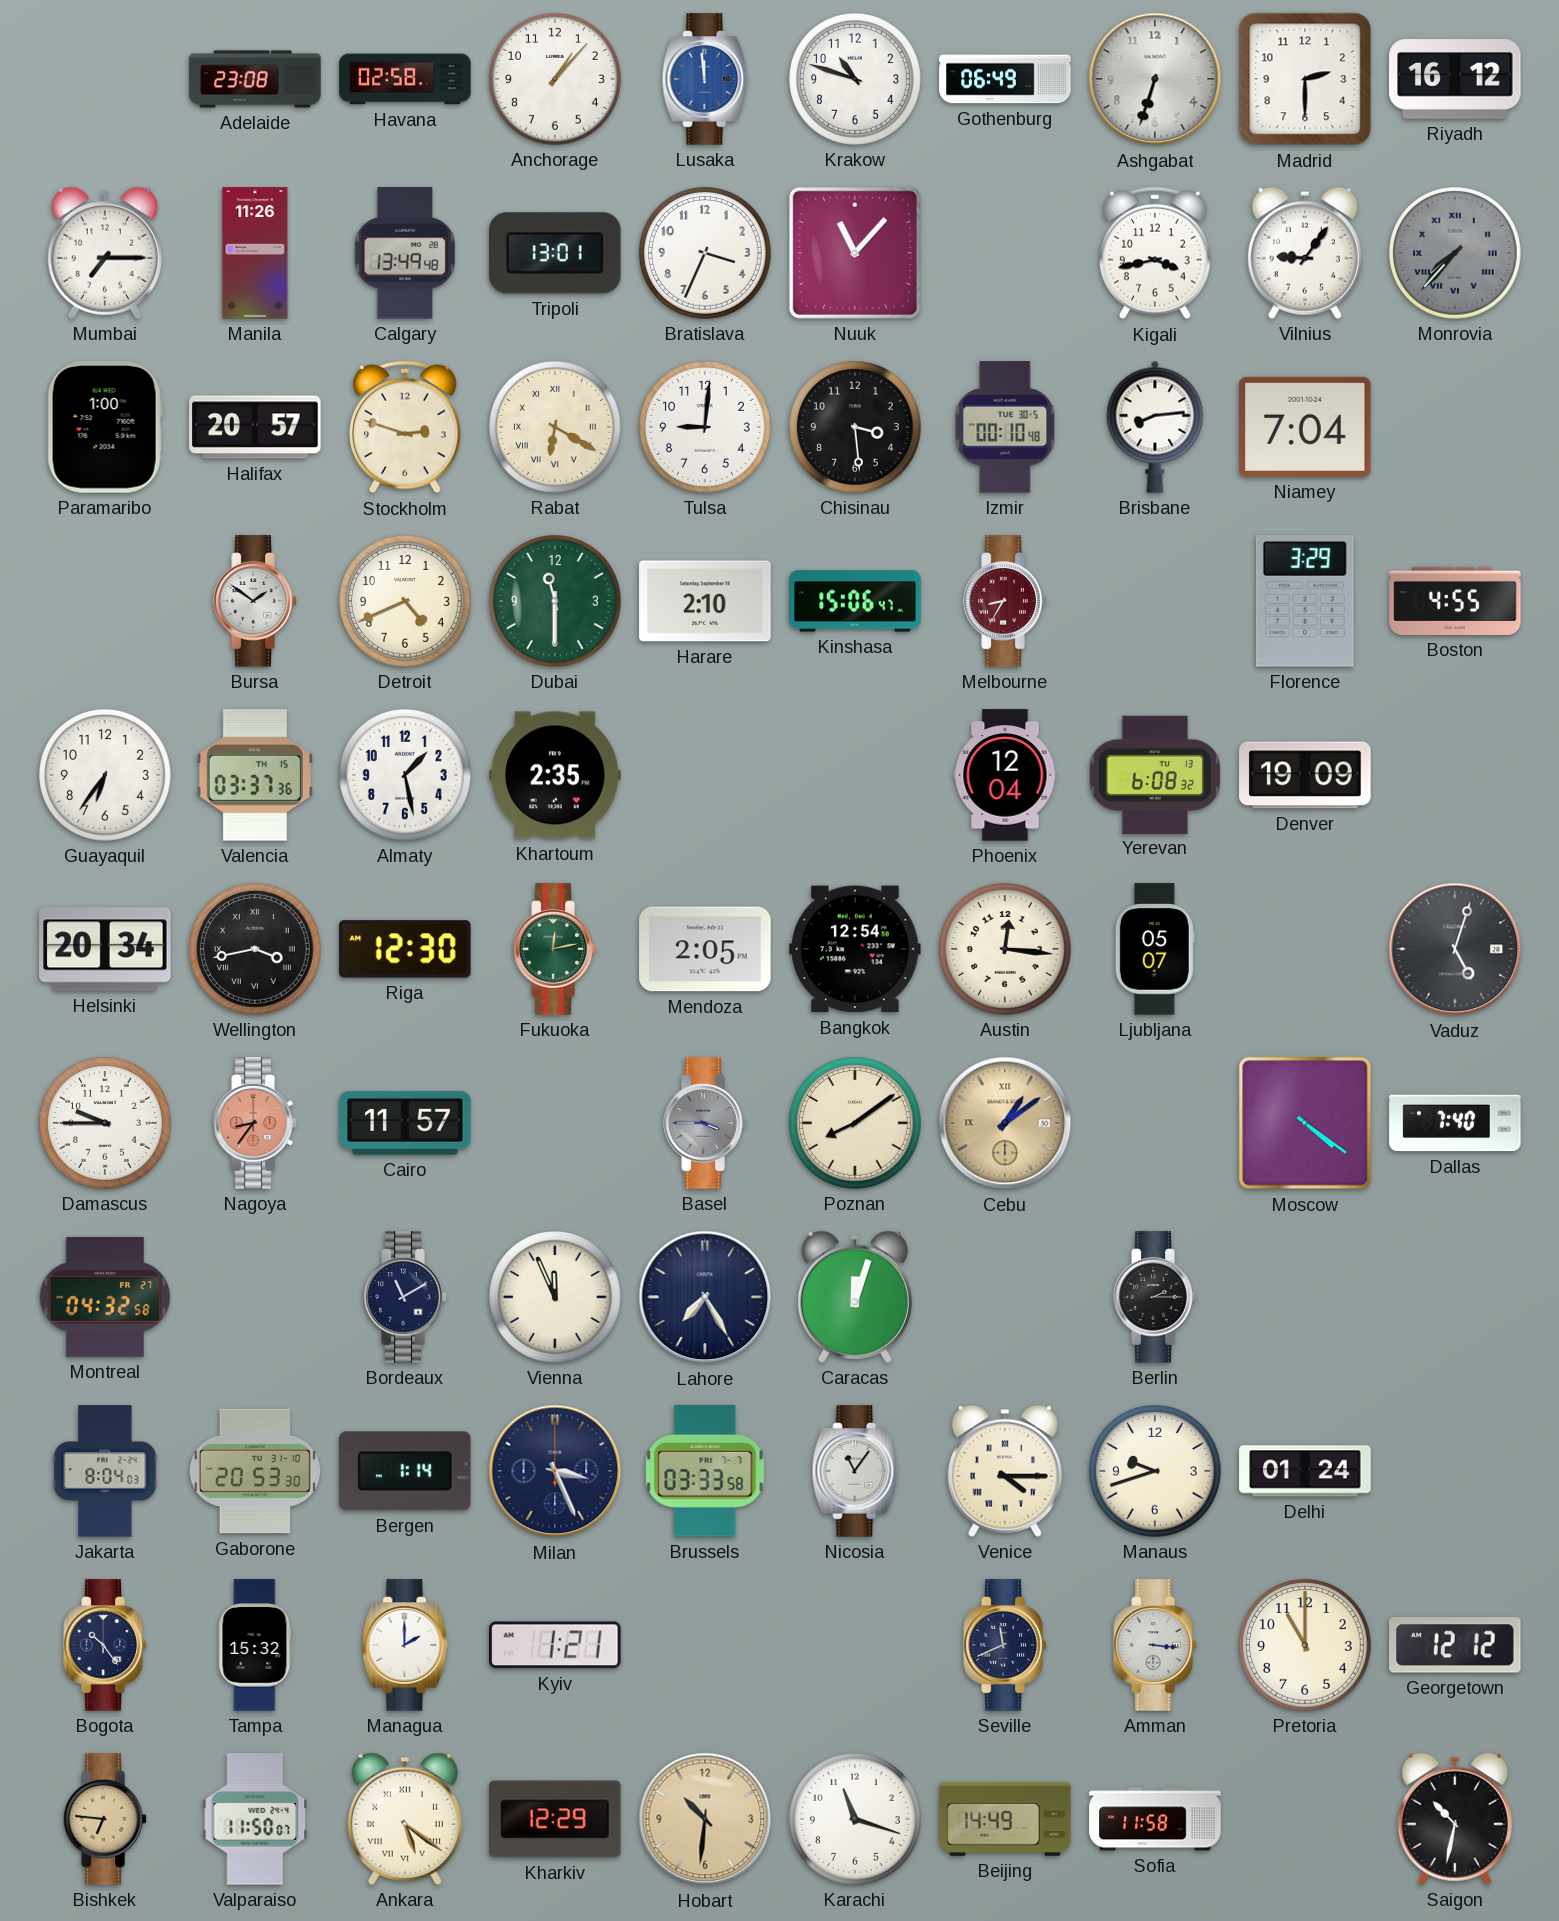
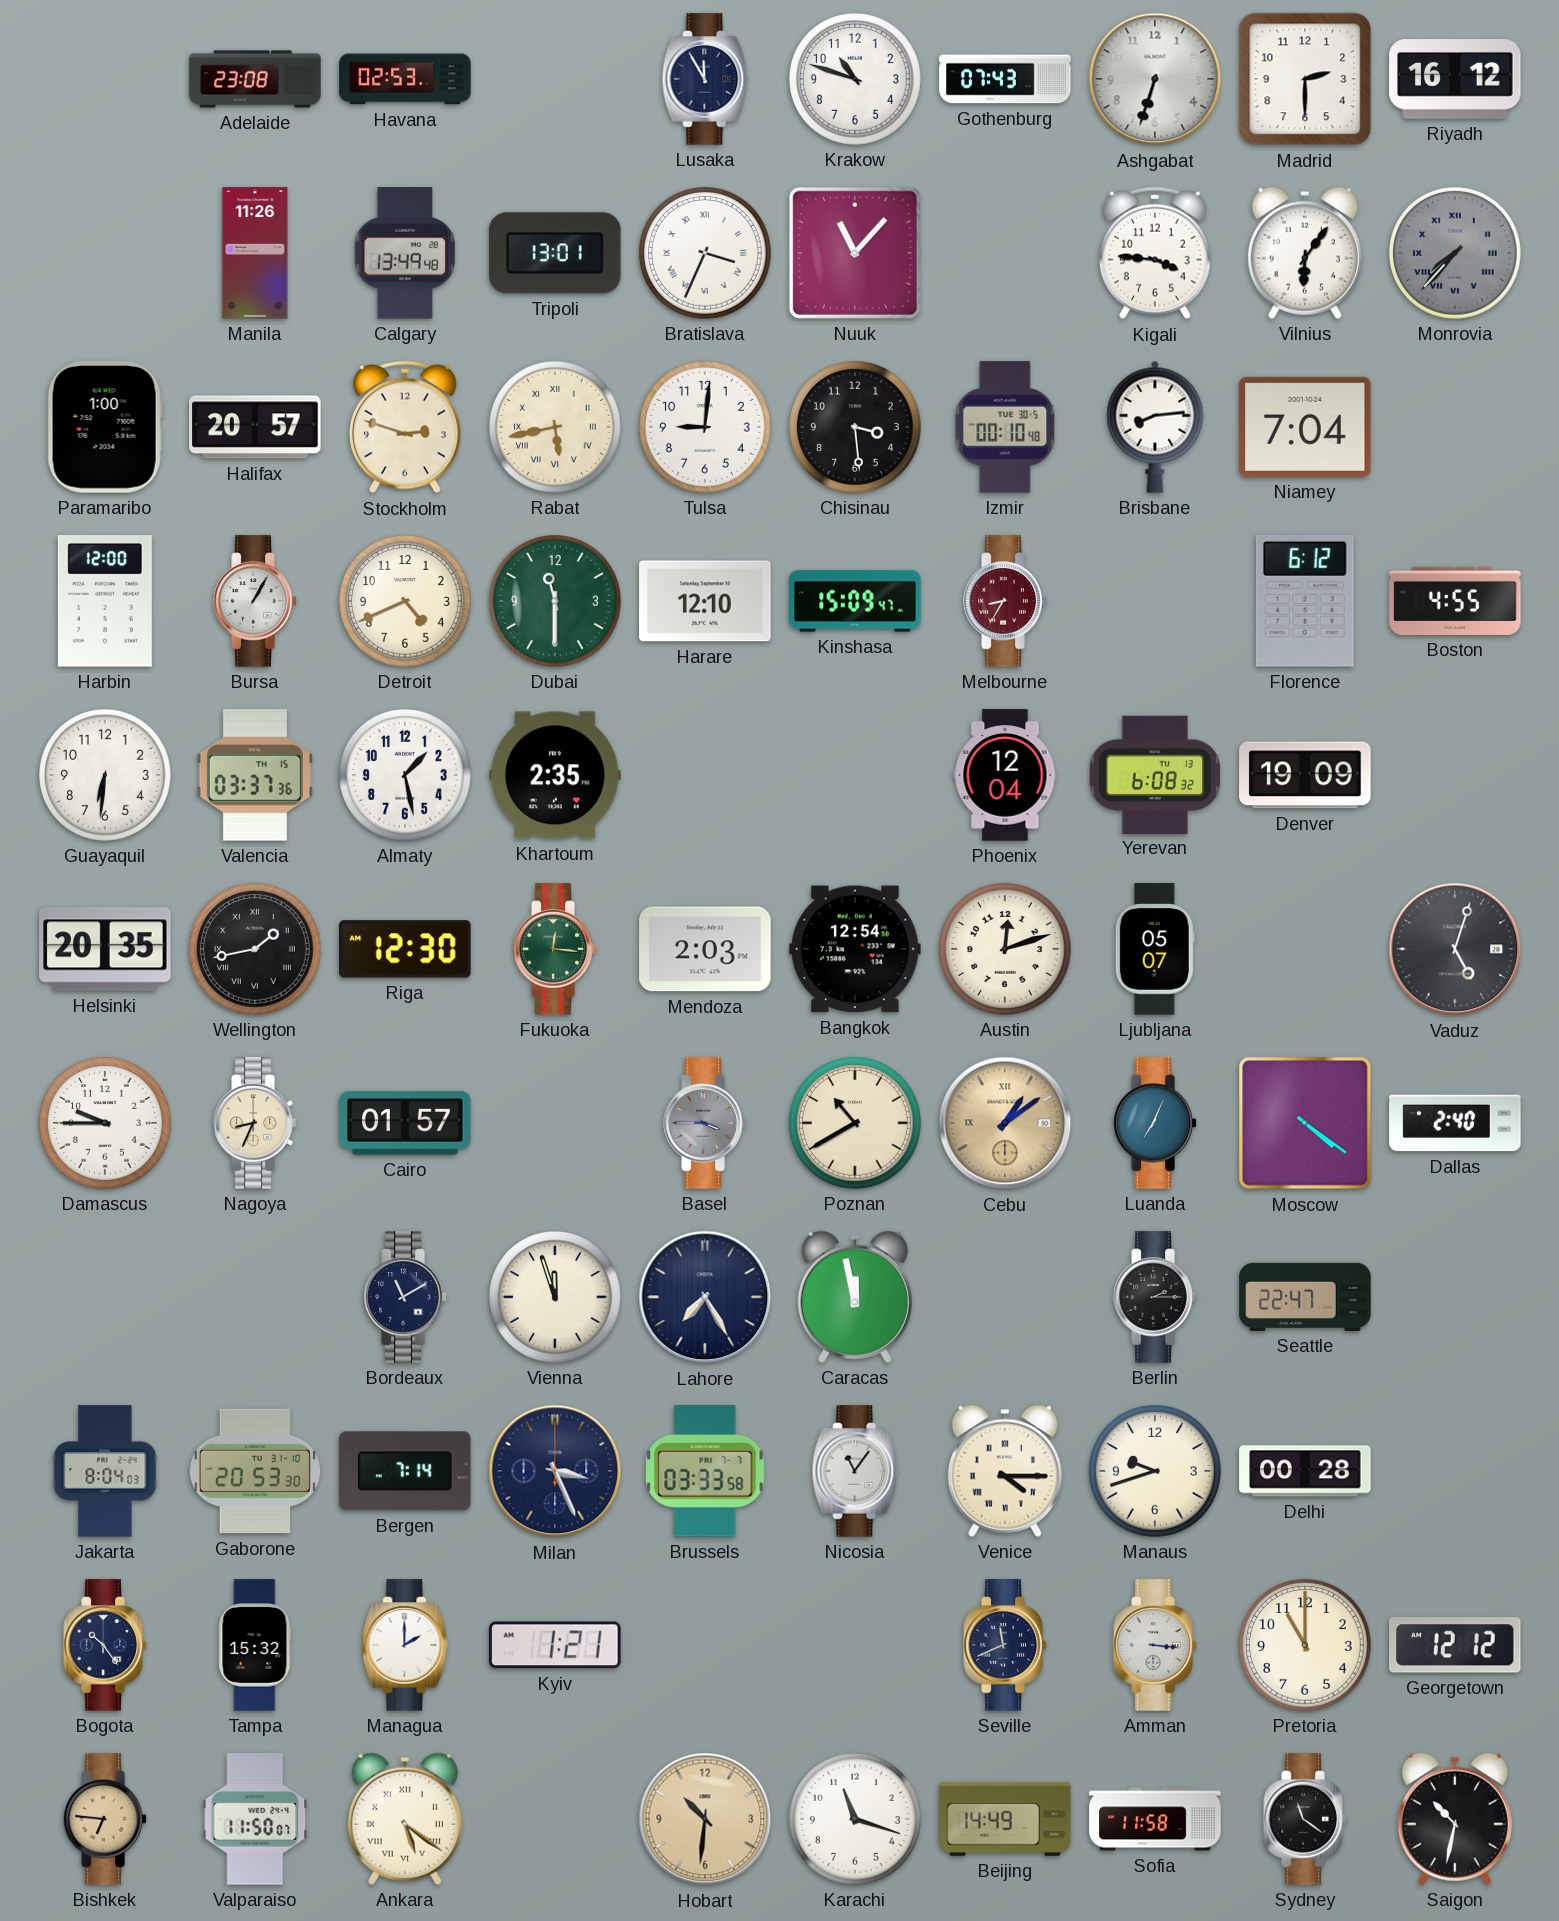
Havana: 02:58 -> 02:53
Anchorage: 1:07 -> none
Lusaka: 11:59 -> 11:55
Lusaka dial: blue -> navy
Gothenburg: 06:49 -> 07:43
Mumbai: 7:15 -> none
Bratislava numerals: Arabic -> Roman
Kigali: 3:43 -> 3:46
Vilnius: 9:06 -> 6:06
Rabat: 6:20 -> 5:43
Harbin: none -> 12:00
Bursa: 1:51 -> 1:05
Harare: 2:10 -> 12:10
Kinshasa: 15:06 -> 15:09
Florence: 3:29 -> 6:12
Guayaquil: 6:36 -> 6:31
Helsinki: 20:34 -> 20:35
Wellington: 3:43 -> 1:43
Fukuoka: 12:13 -> 12:16
Mendoza: 2:05 -> 2:03
Austin: 12:16 -> 12:12
Nagoya: 8:36 -> 8:34
Nagoya dial: salmon -> cream
Cairo: 11:57 -> 01:57
Poznan: 8:09 -> 10:40
Luanda: none -> 7:04
Dallas: 7:40 -> 2:40
Montreal: 04:32 -> none
Vienna: 11:56 -> 11:57
Caracas: 12:03 -> 11:58
Seattle: none -> 22:47
Bergen: 1:14 -> 7:14
Delhi: 01:24 -> 00:28
Kharkiv: 12:29 -> none
Sydney: none -> 11:21
